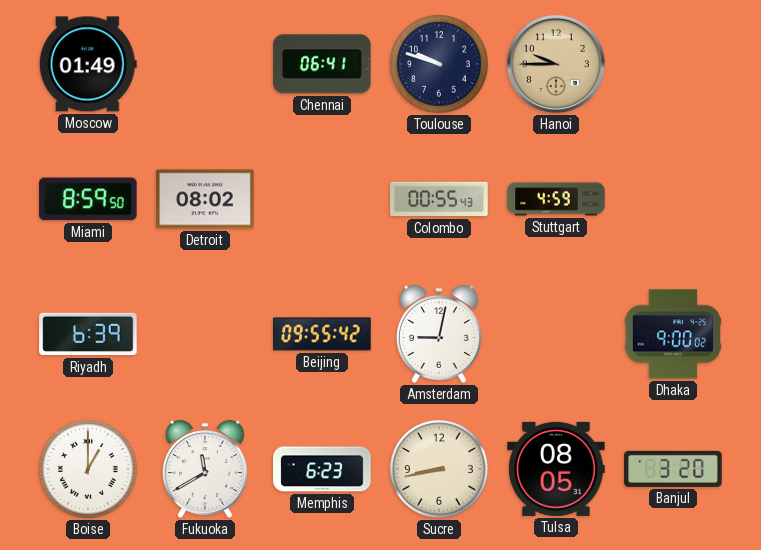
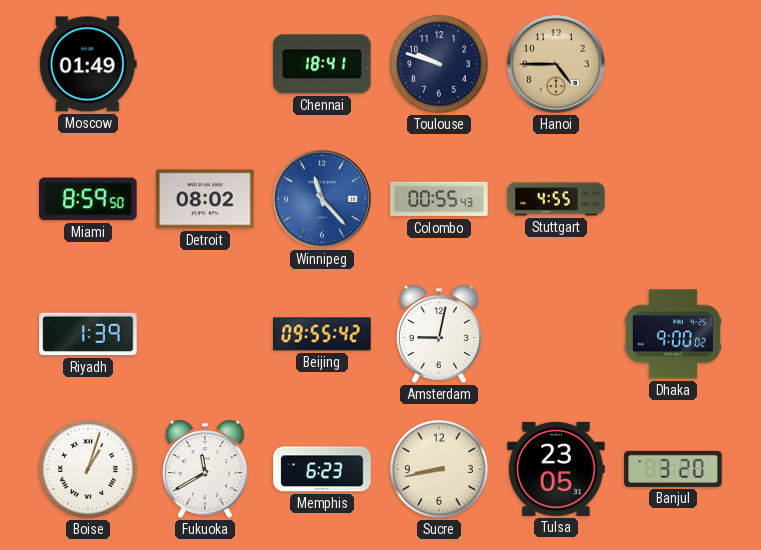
Chennai: 06:41 -> 18:41
Hanoi: 9:45 -> 4:45
Winnipeg: none -> 11:23
Stuttgart: 4:59 -> 4:55
Riyadh: 6:39 -> 1:39
Boise: 1:00 -> 1:03
Tulsa: 08:05 -> 23:05
